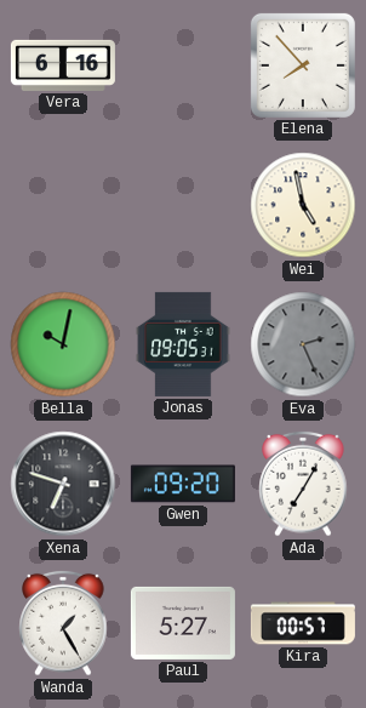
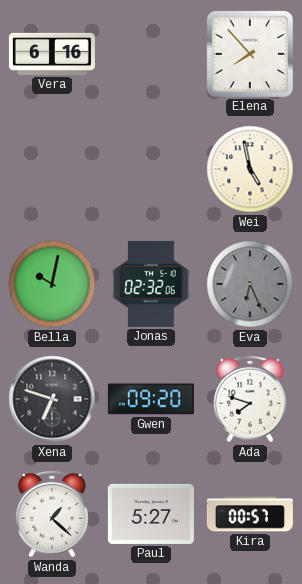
Jonas: 09:05 -> 02:32
Eva: 2:26 -> 6:26
Ada: 7:05 -> 7:48
Wanda: 1:25 -> 1:22
